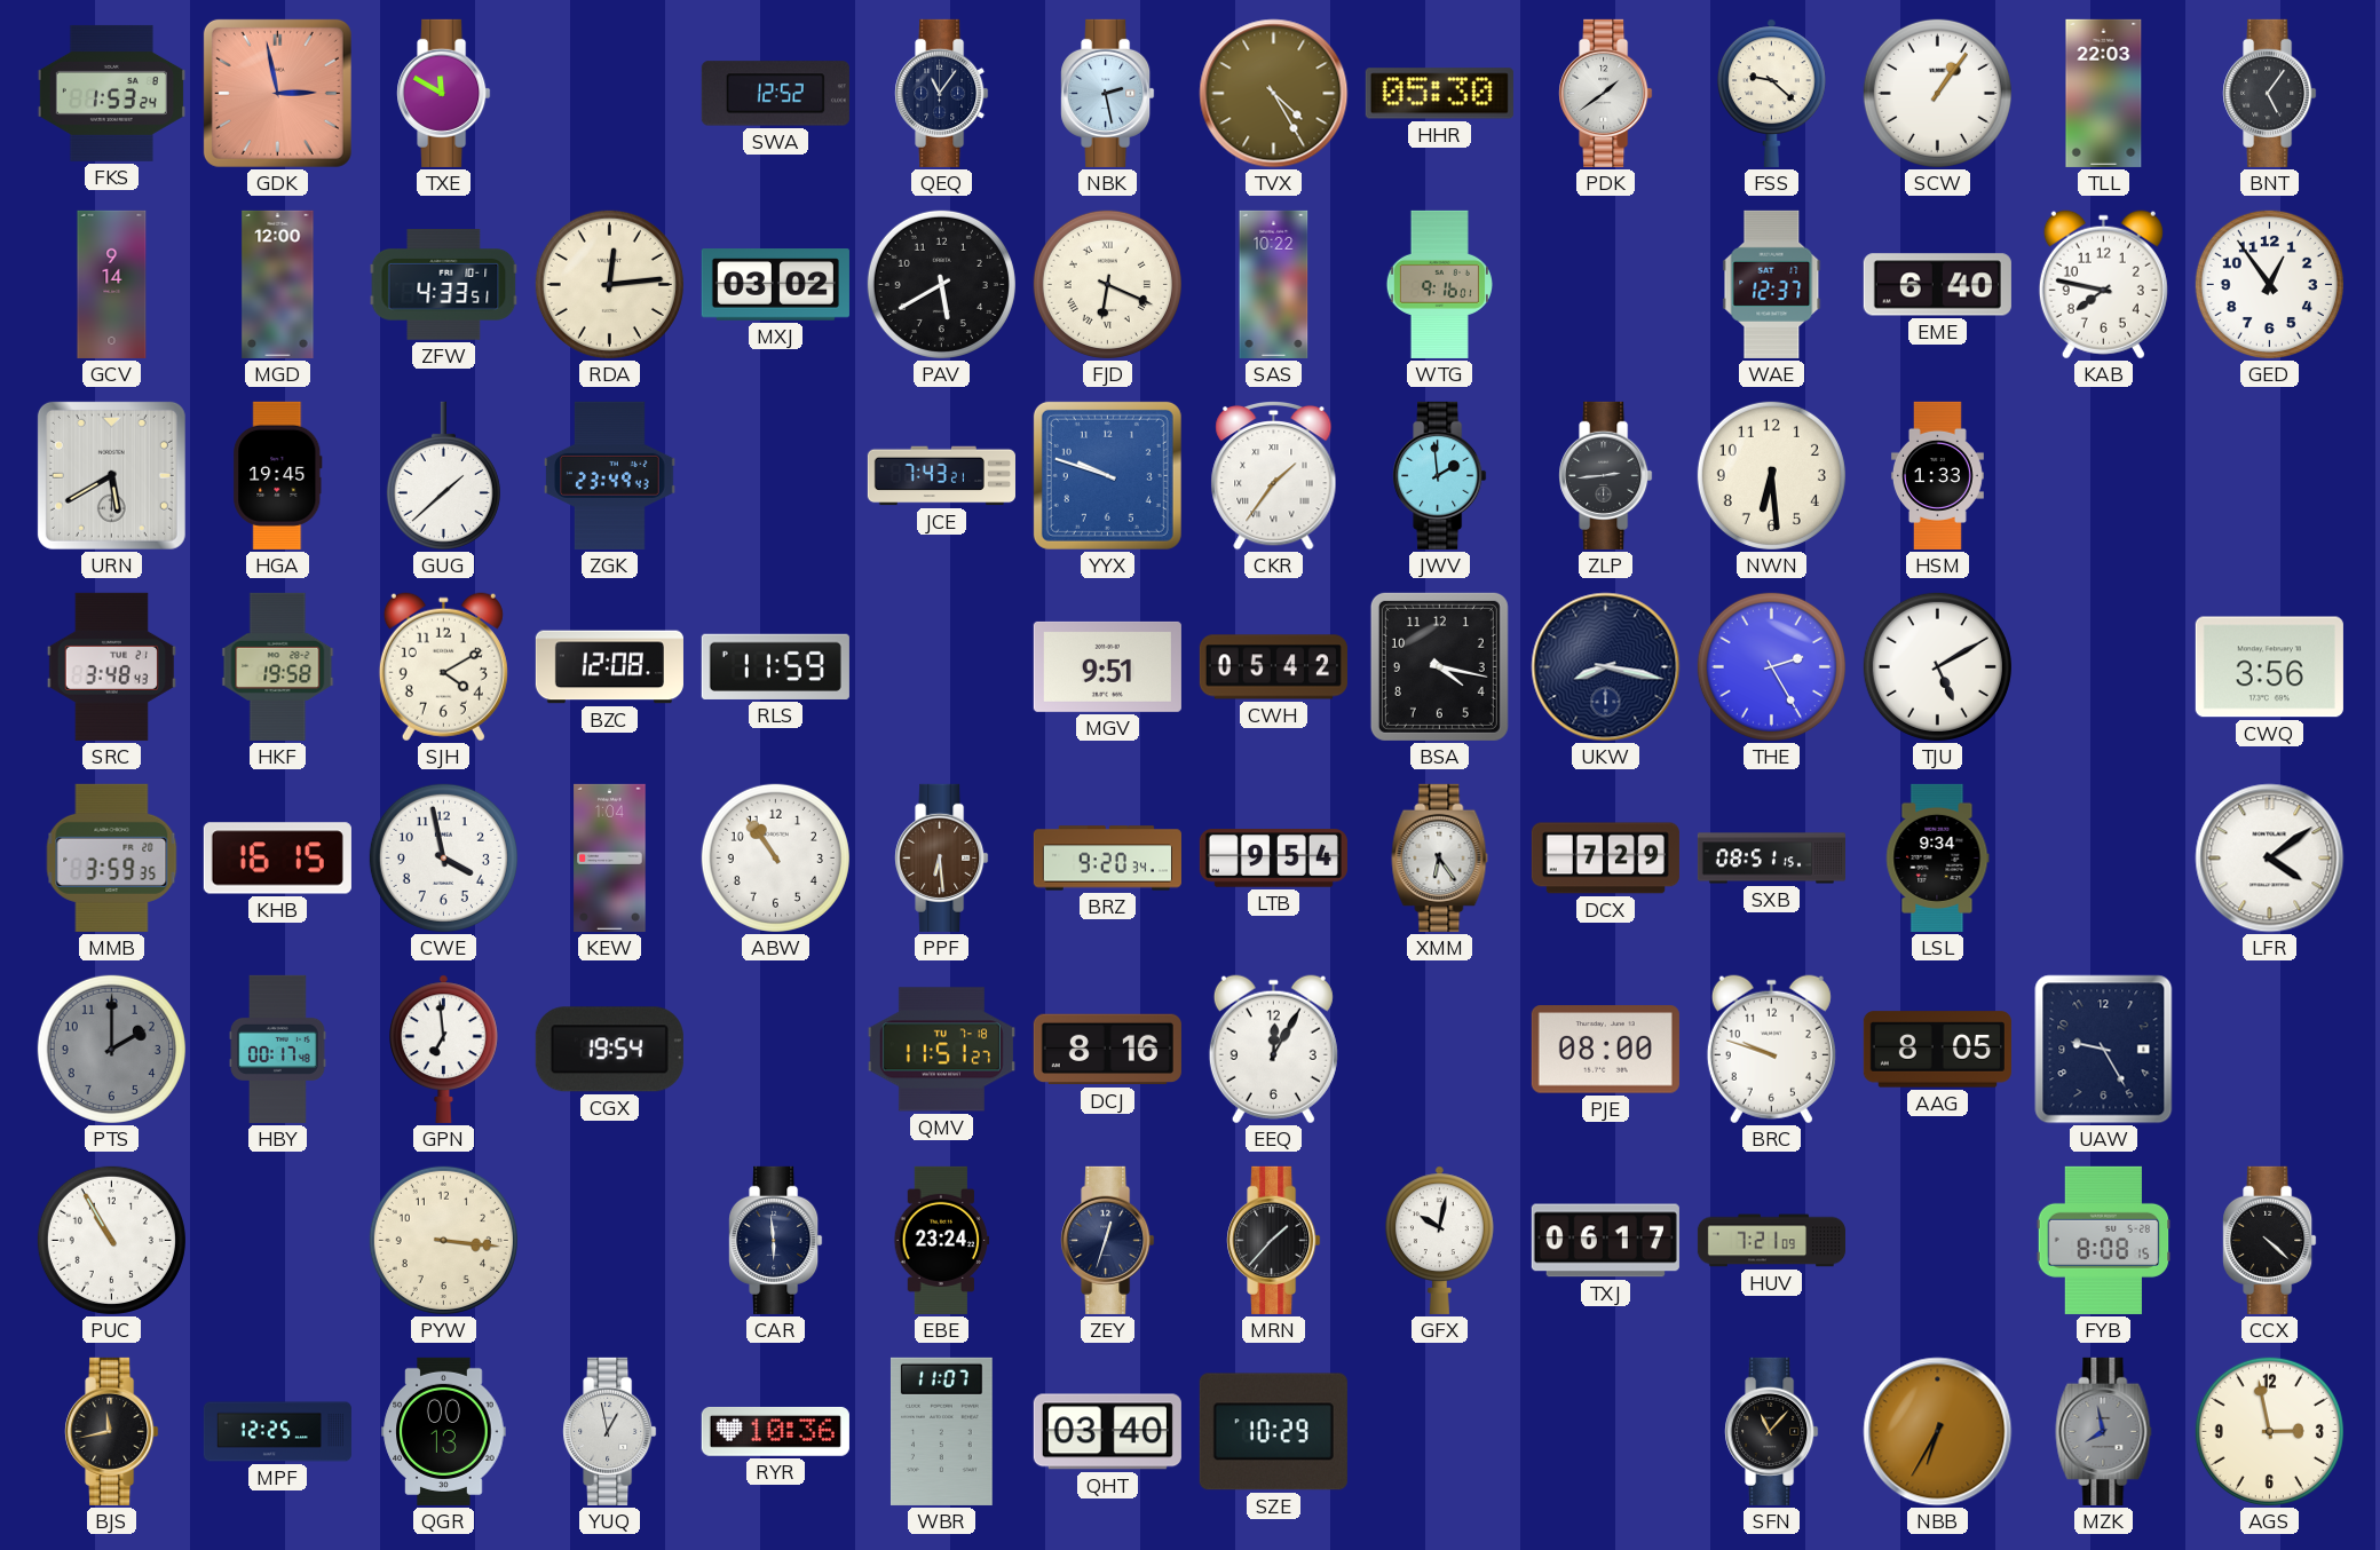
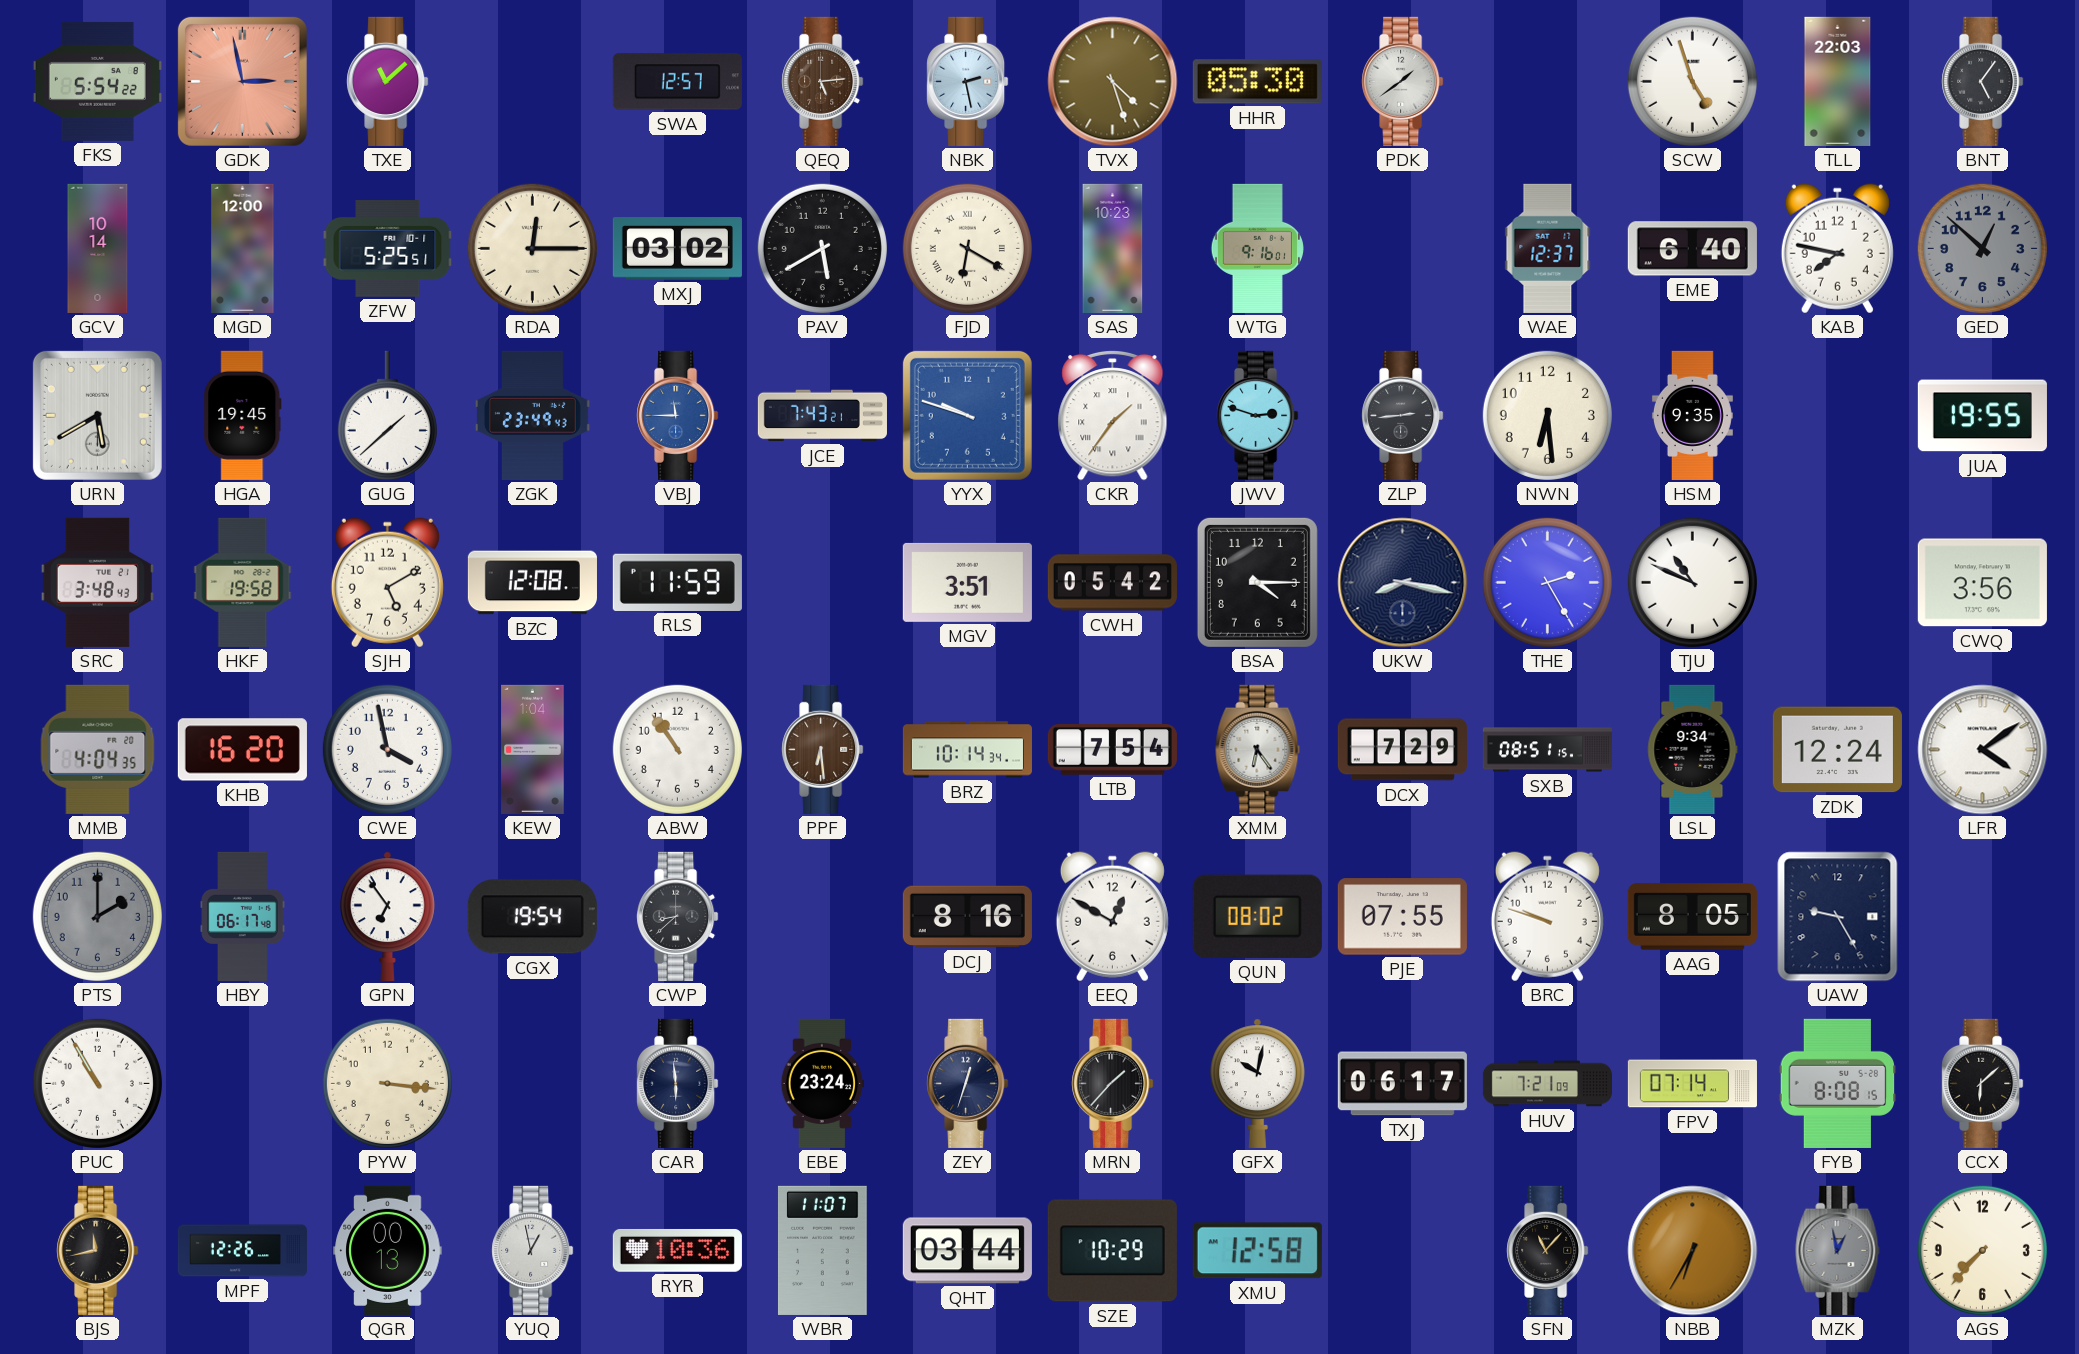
FKS: 1:53 -> 5:54
TXE: 11:50 -> 11:08
SWA: 12:52 -> 12:57
QEQ: 11:06 -> 5:14
QEQ dial: navy -> brown
TVX: 4:25 -> 4:27
FSS: 9:22 -> none
SCW: 1:06 -> 4:57
GCV: 9:14 -> 10:14
ZFW: 4:33 -> 5:25
RDA: 12:14 -> 12:15
FJD: 6:19 -> 6:20
SAS: 10:22 -> 10:23
GED: 12:54 -> 12:52
GED dial: white -> grey
VBJ: none -> 11:45
JWV: 1:59 -> 2:48
HSM: 1:33 -> 9:35
JUA: none -> 19:55
SJH: 4:10 -> 5:10
MGV: 9:51 -> 3:51
BSA: 4:17 -> 4:15
TJU: 5:10 -> 10:49
MMB: 3:59 -> 4:04
KHB: 16:15 -> 16:20
BRZ: 9:20 -> 10:14
LTB: 9:54 -> 7:54
ZDK: none -> 12:24
HBY: 00:17 -> 06:17
GPN: 6:59 -> 6:54
CWP: none -> 8:38
QMV: 11:51 -> none
EEQ: 12:05 -> 12:50
QUN: none -> 08:02
PJE: 08:00 -> 07:55
FPV: none -> 07:14
CCX: 4:22 -> 6:08
MPF: 12:25 -> 12:26
QHT: 03:40 -> 03:44
XMU: none -> 12:58
MZK: 7:58 -> 12:58
AGS: 2:58 -> 7:37
